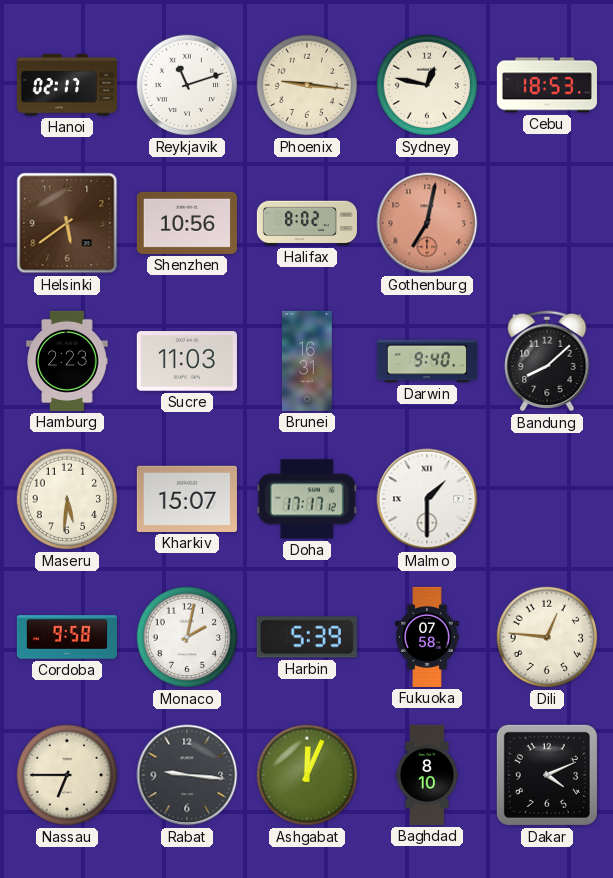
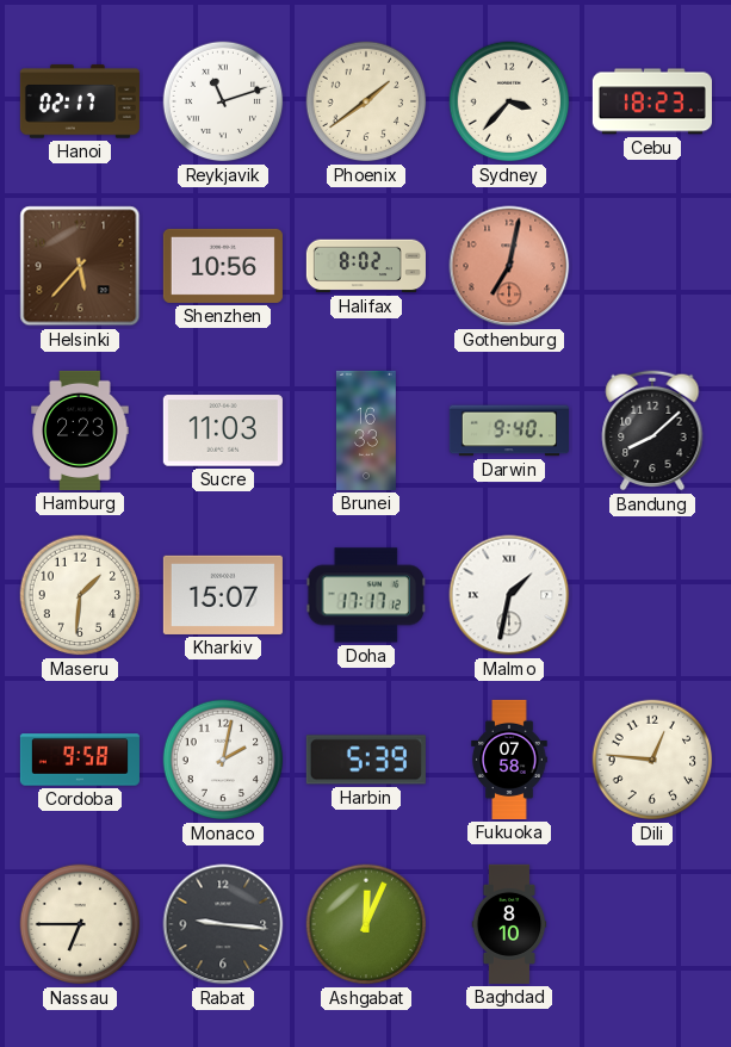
Phoenix: 9:16 -> 1:39
Sydney: 12:47 -> 3:37
Cebu: 18:53 -> 18:23
Helsinki: 5:39 -> 5:37
Brunei: 16:31 -> 16:33
Maseru: 5:31 -> 1:31
Malmo: 1:30 -> 1:32
Dakar: 4:11 -> none
